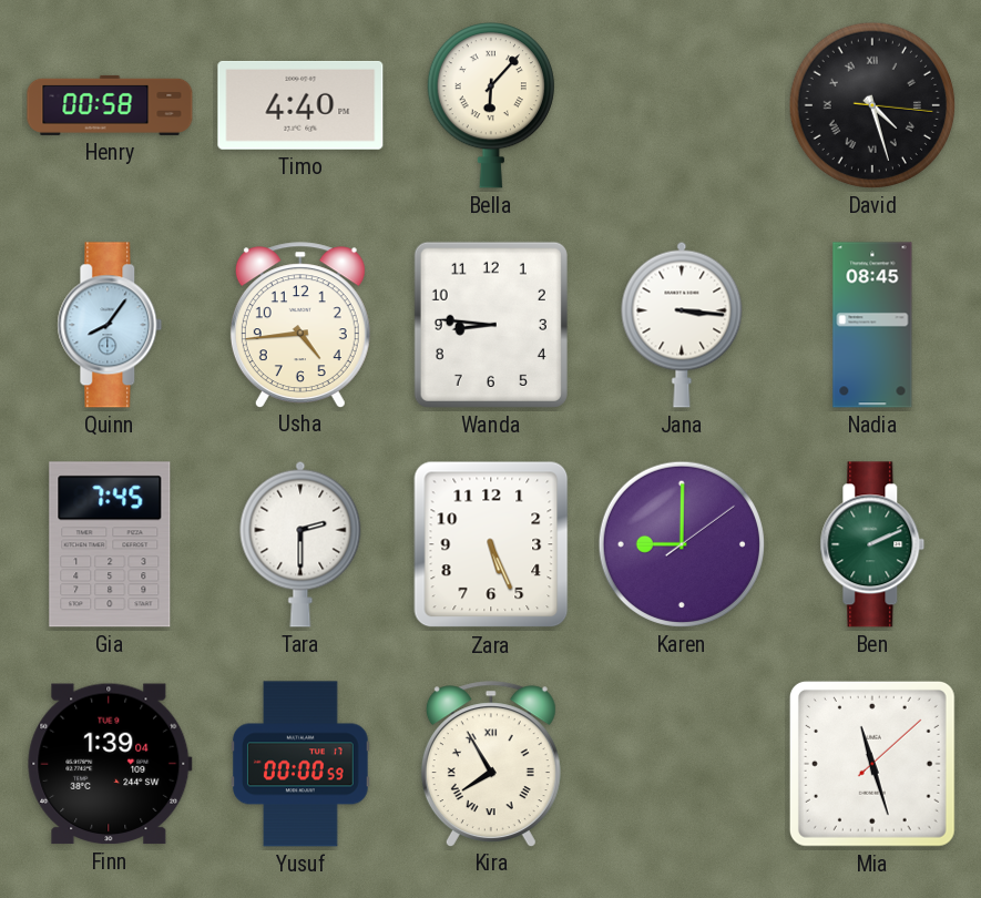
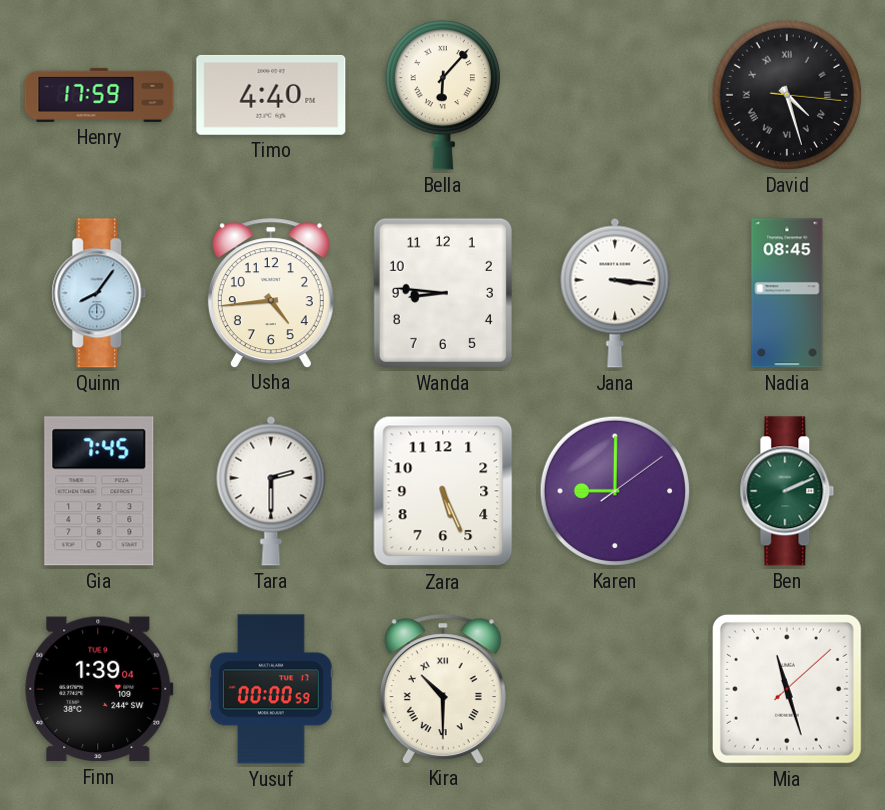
Henry: 00:58 -> 17:59
Kira: 7:55 -> 10:30
